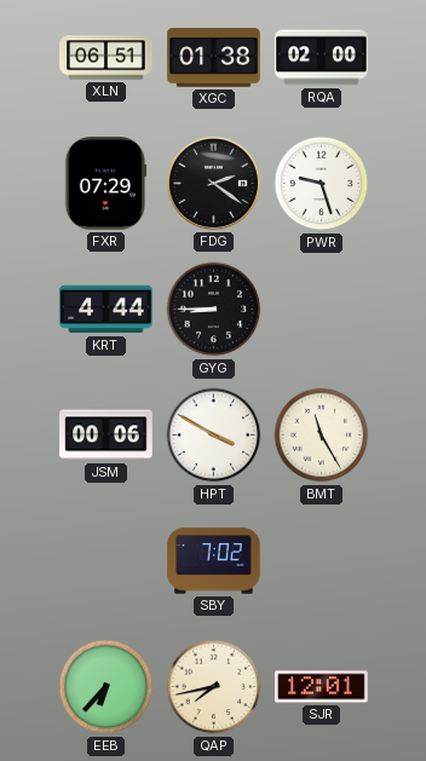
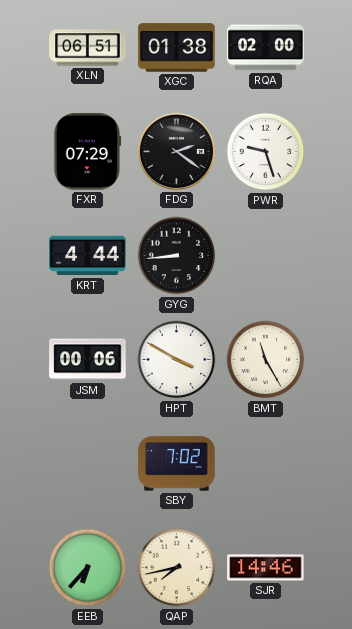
GYG: 8:45 -> 8:44
SJR: 12:01 -> 14:46
